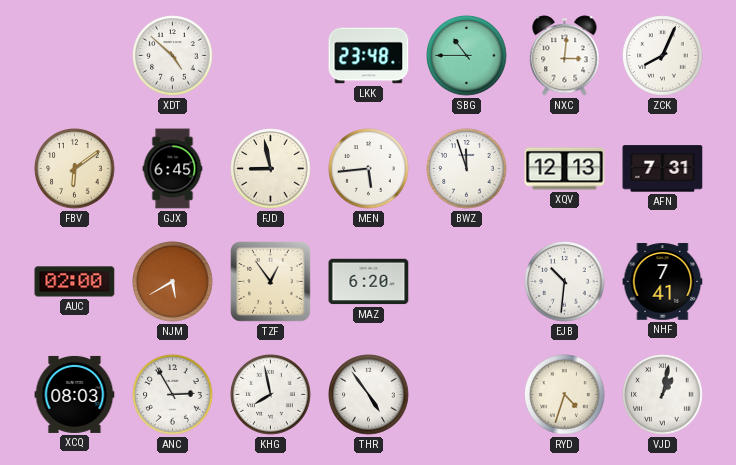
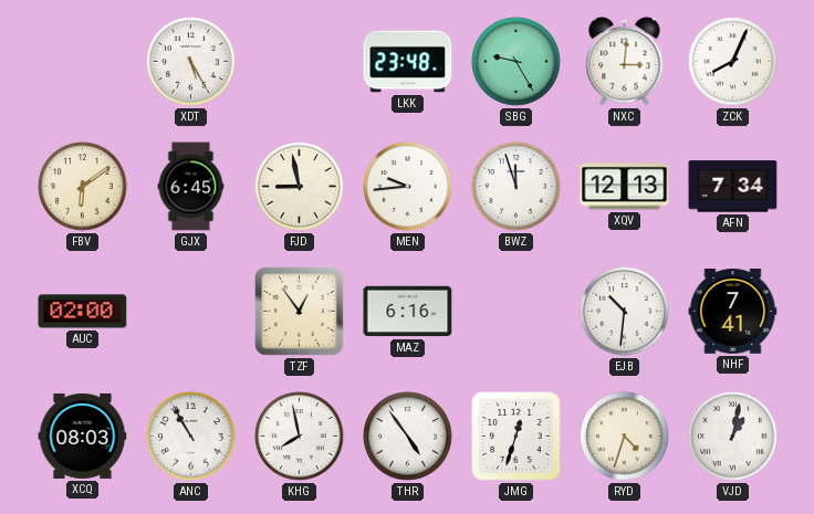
XDT: 4:52 -> 5:25
SBG: 10:45 -> 9:25
MEN: 5:44 -> 9:44
AFN: 7:31 -> 7:34
NJM: 5:40 -> none
MAZ: 6:20 -> 6:16
ANC: 2:55 -> 10:55
JMG: none -> 12:33
